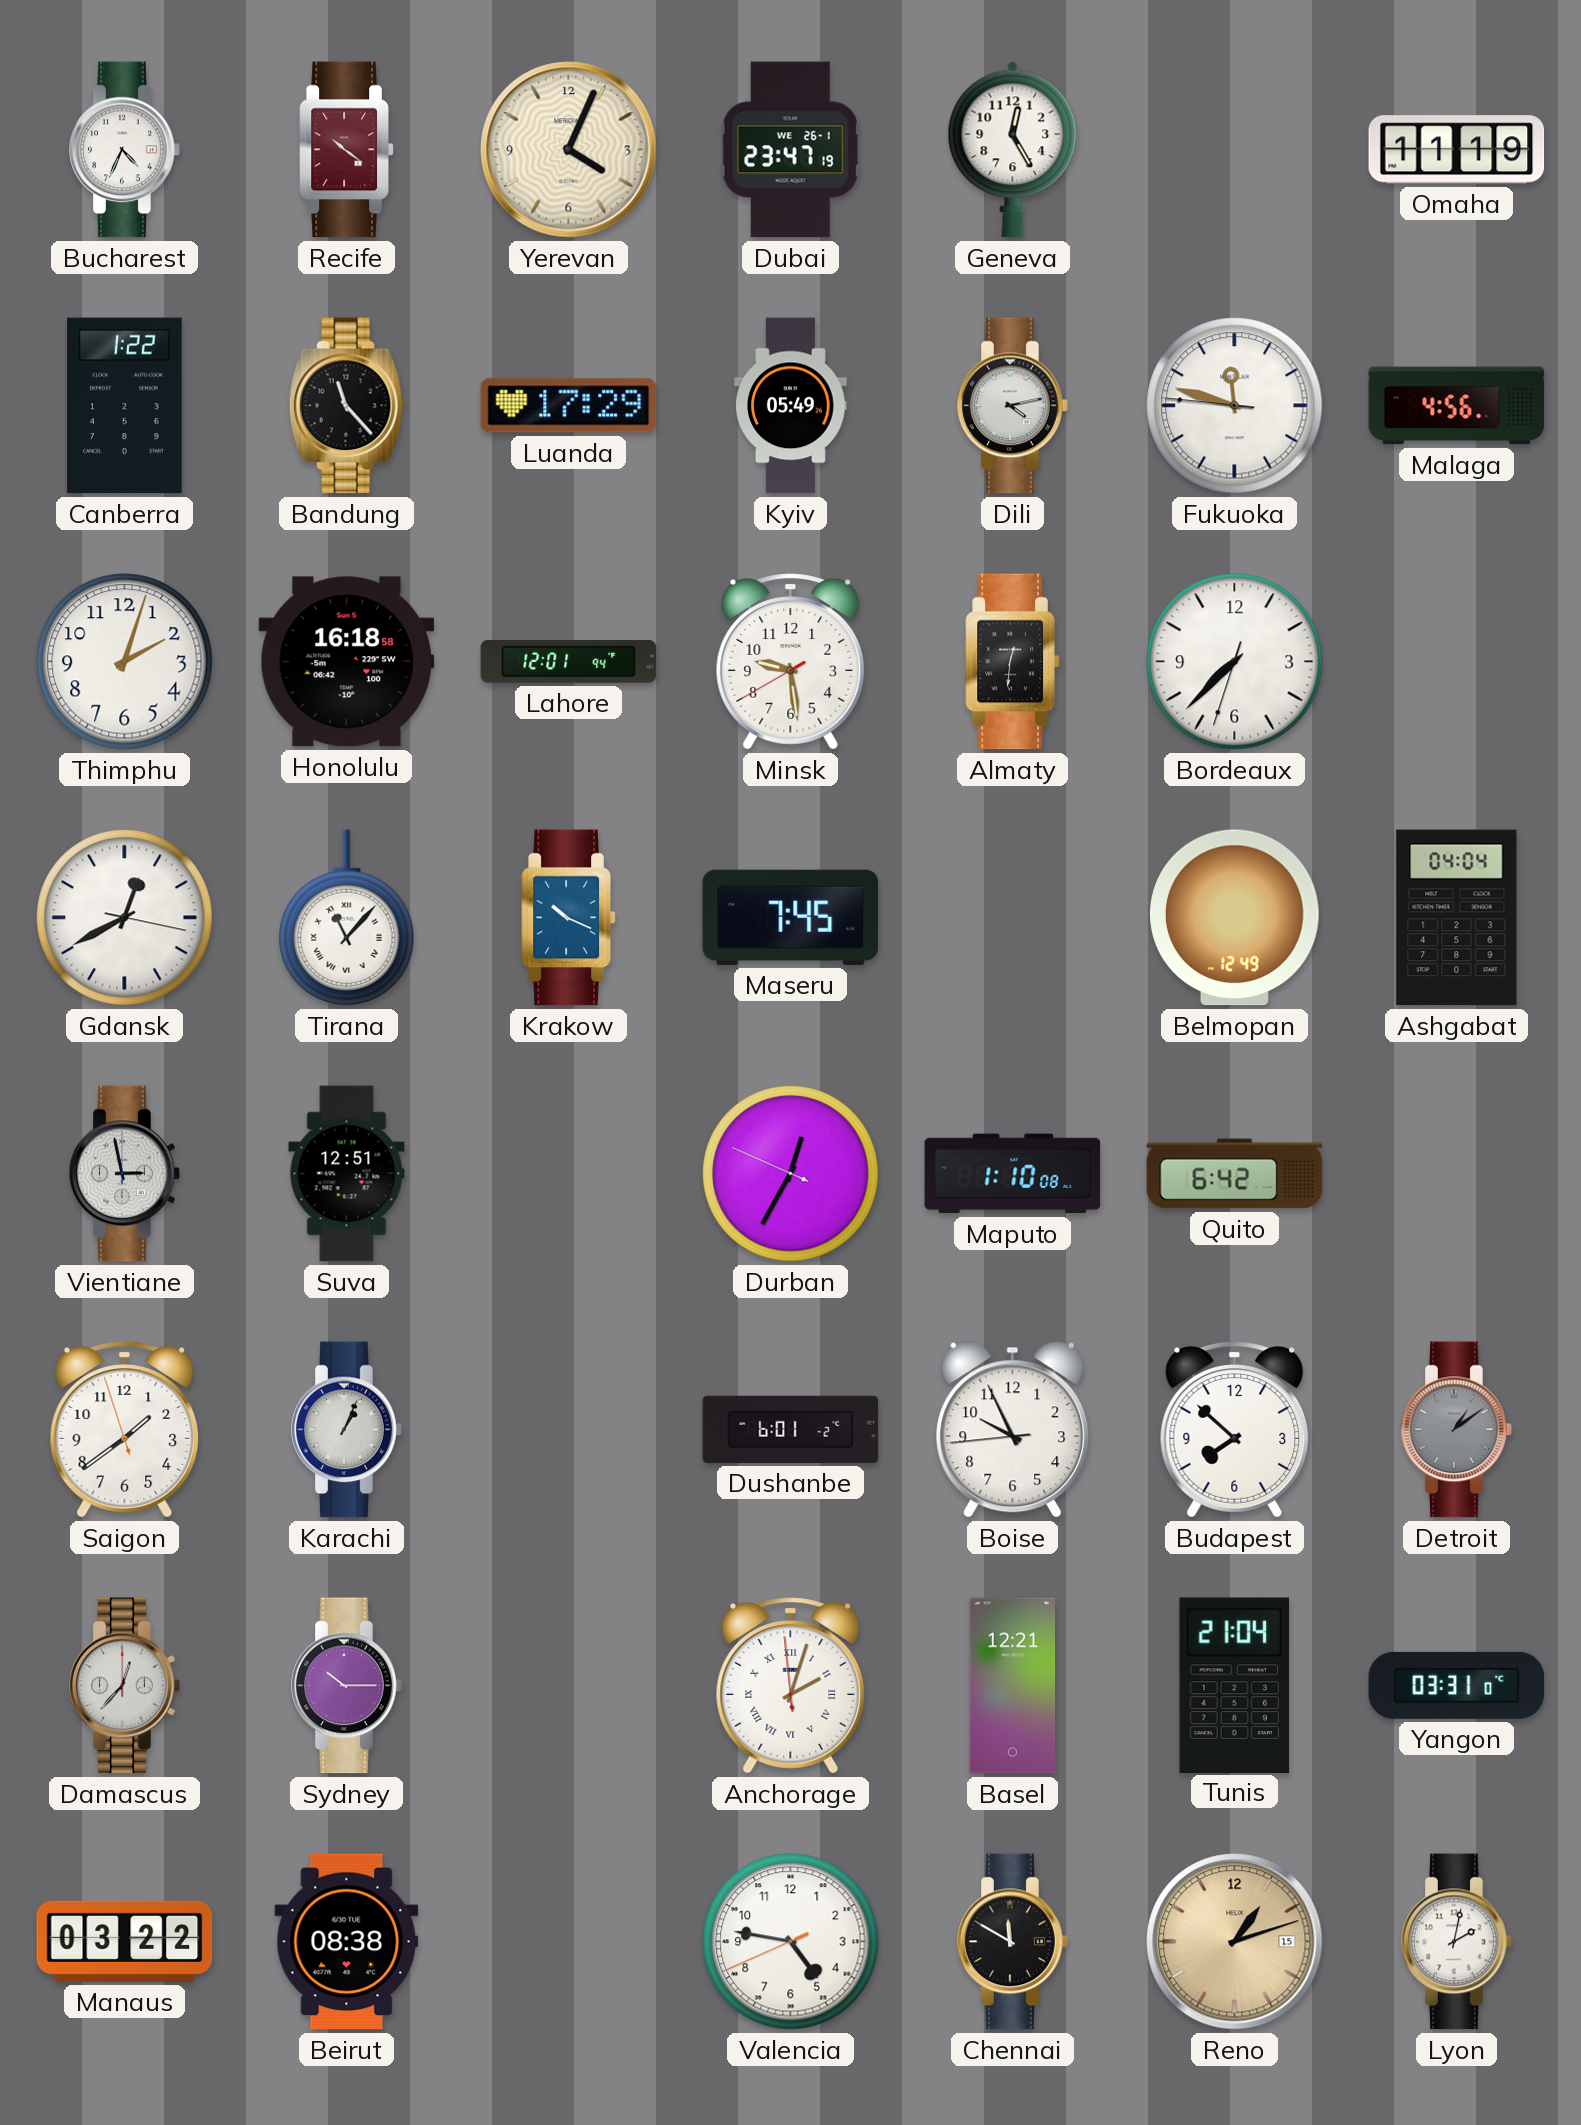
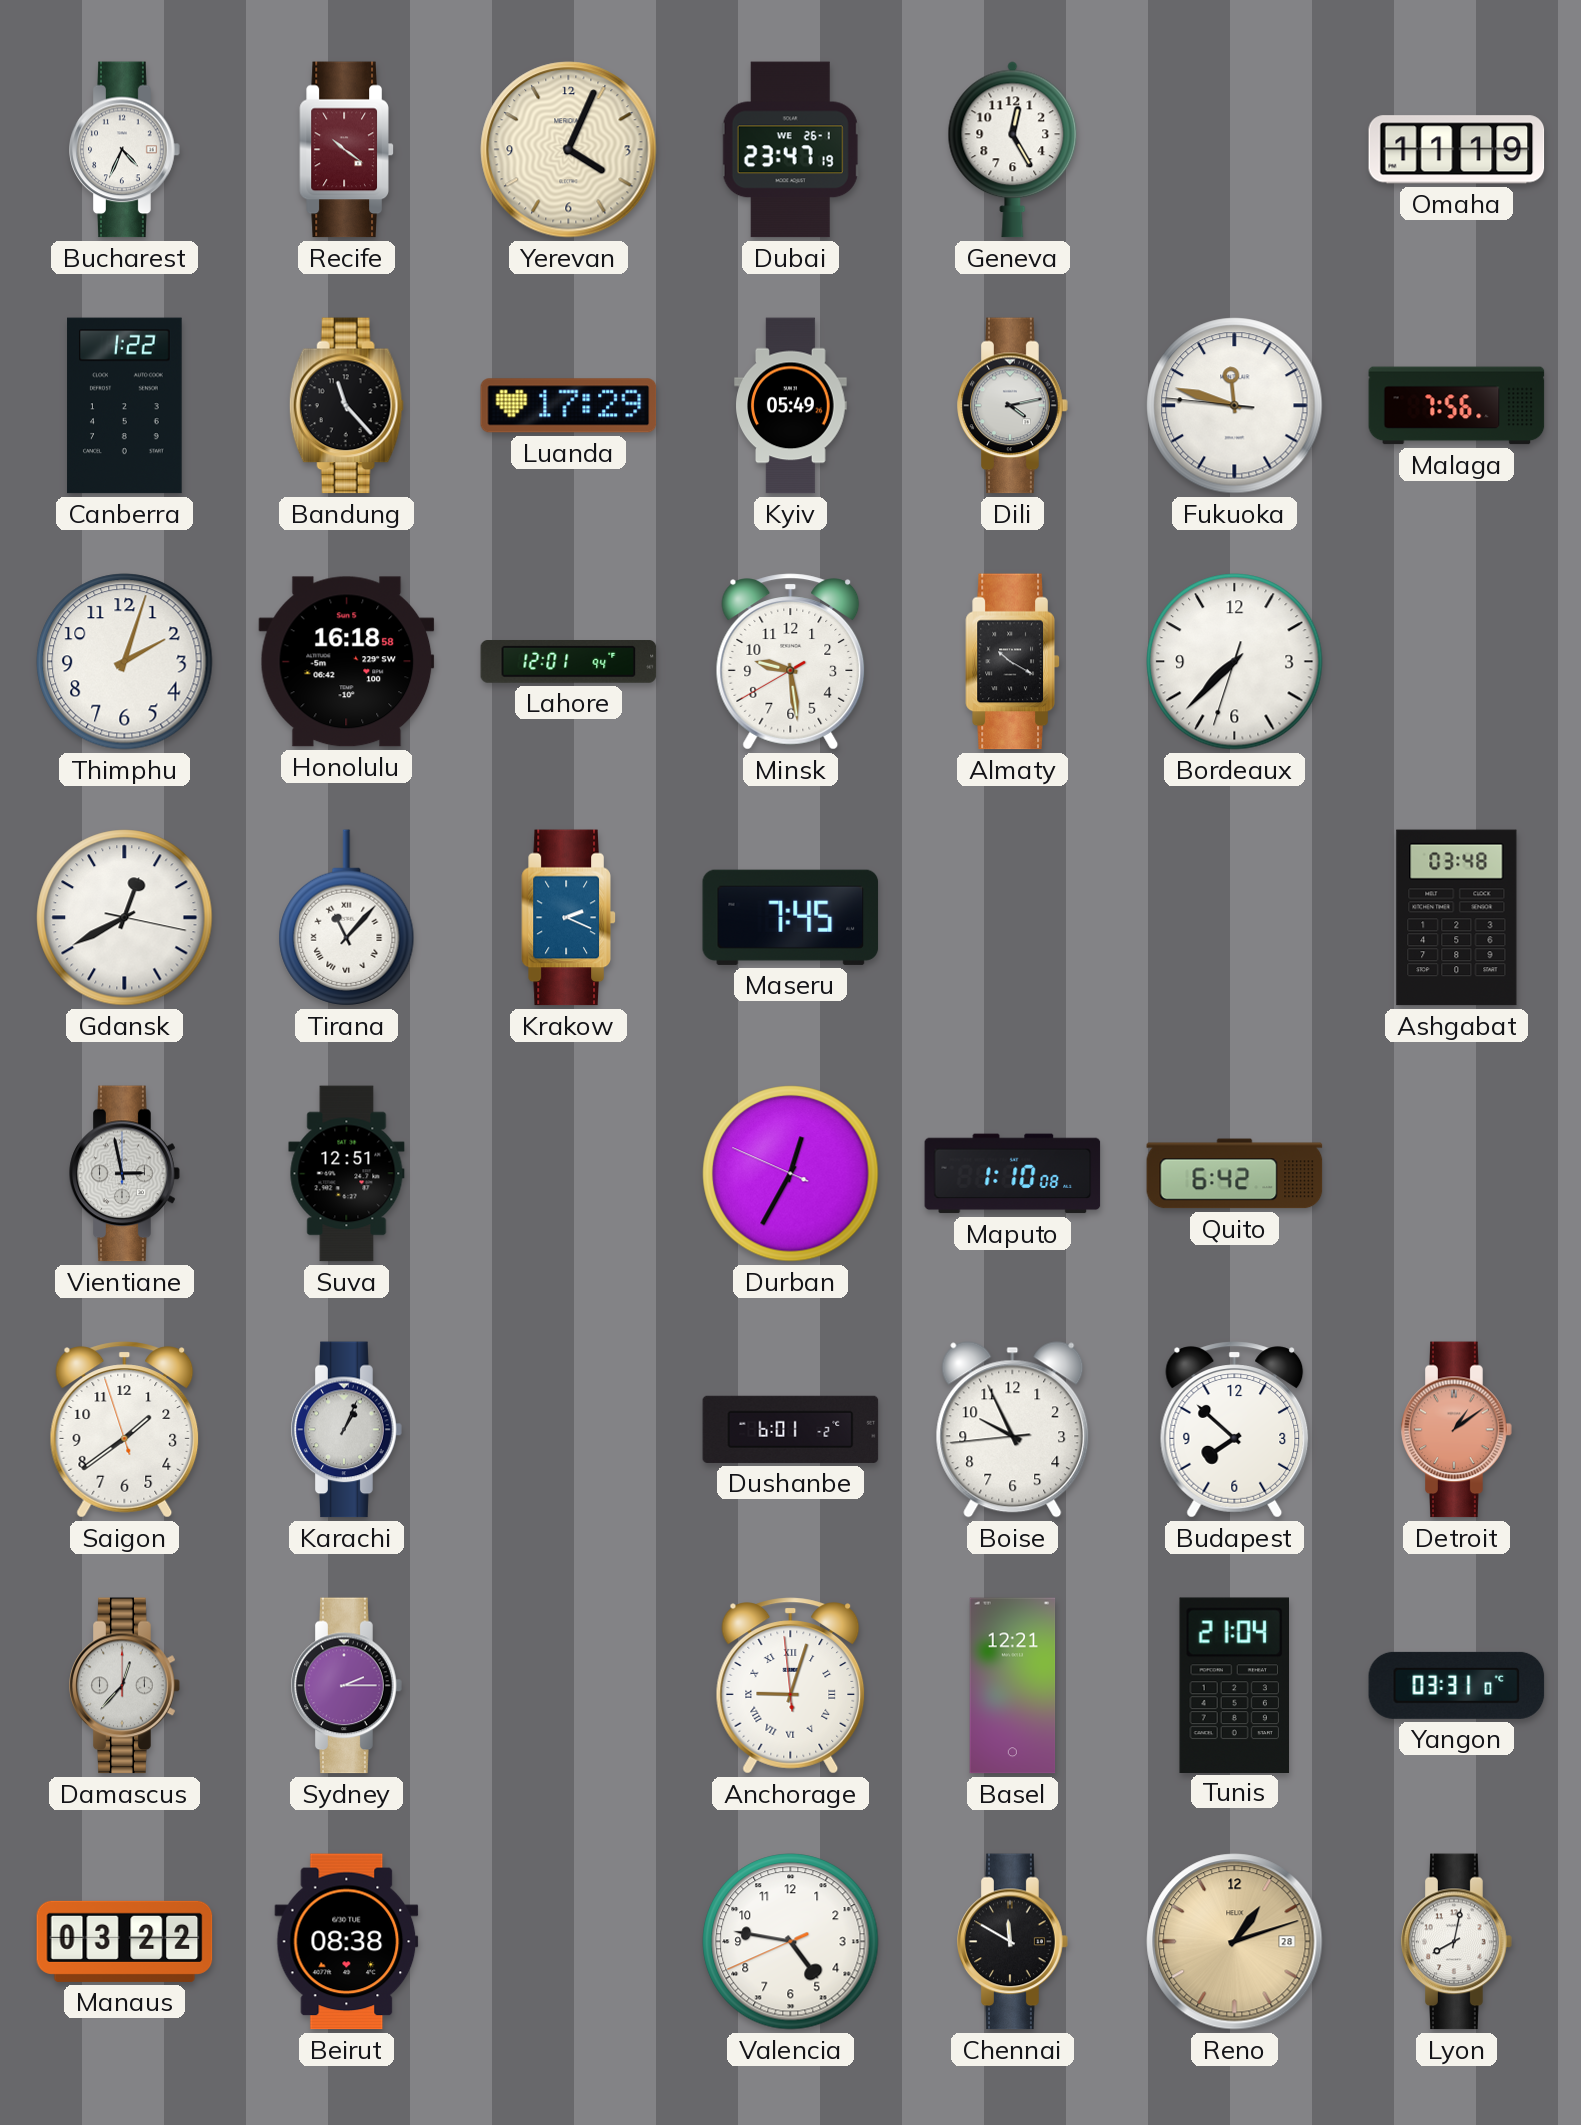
Malaga: 4:56 -> 7:56
Almaty: 12:31 -> 10:20
Krakow: 10:19 -> 2:19
Belmopan: 12:49 -> none
Ashgabat: 04:04 -> 03:48
Detroit dial: grey -> salmon
Sydney: 10:15 -> 2:15
Anchorage: 2:02 -> 9:02
Reno date: 15 -> 28
Lyon: 2:02 -> 8:02
